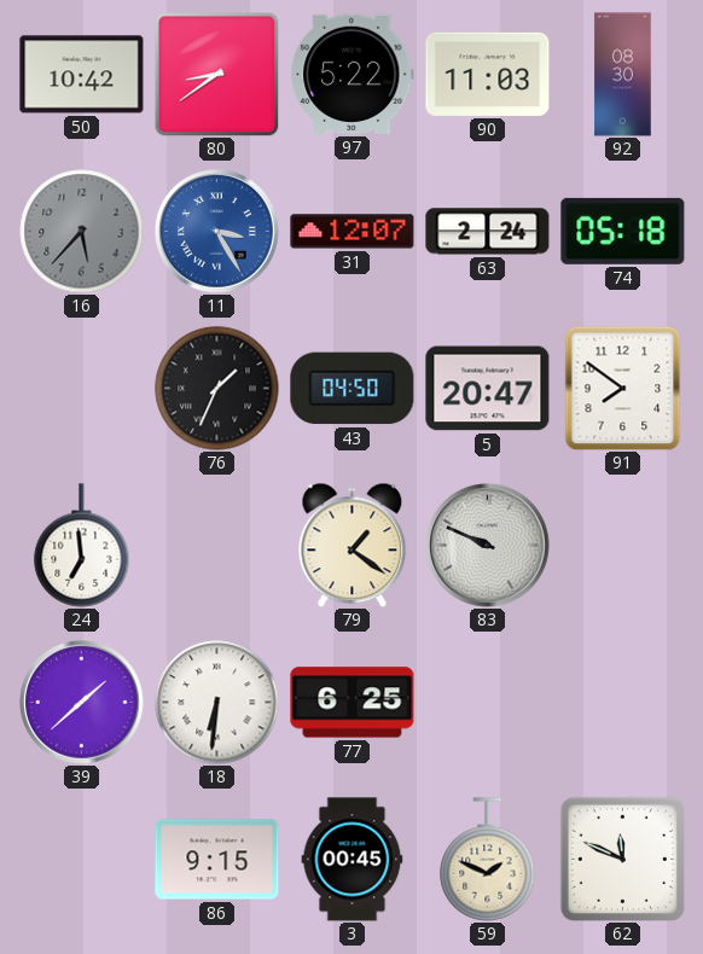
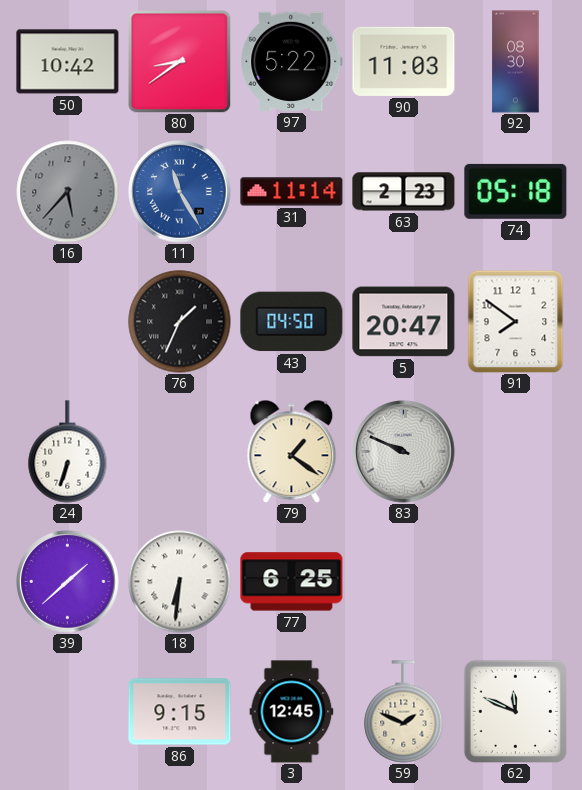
11: 3:25 -> 11:25
31: 12:07 -> 11:14
63: 2:24 -> 2:23
24: 6:59 -> 6:33
3: 00:45 -> 12:45
